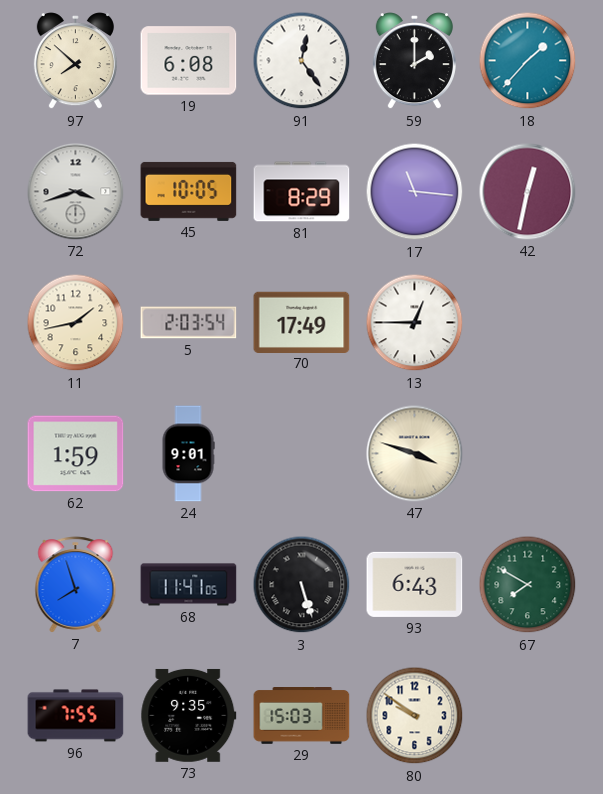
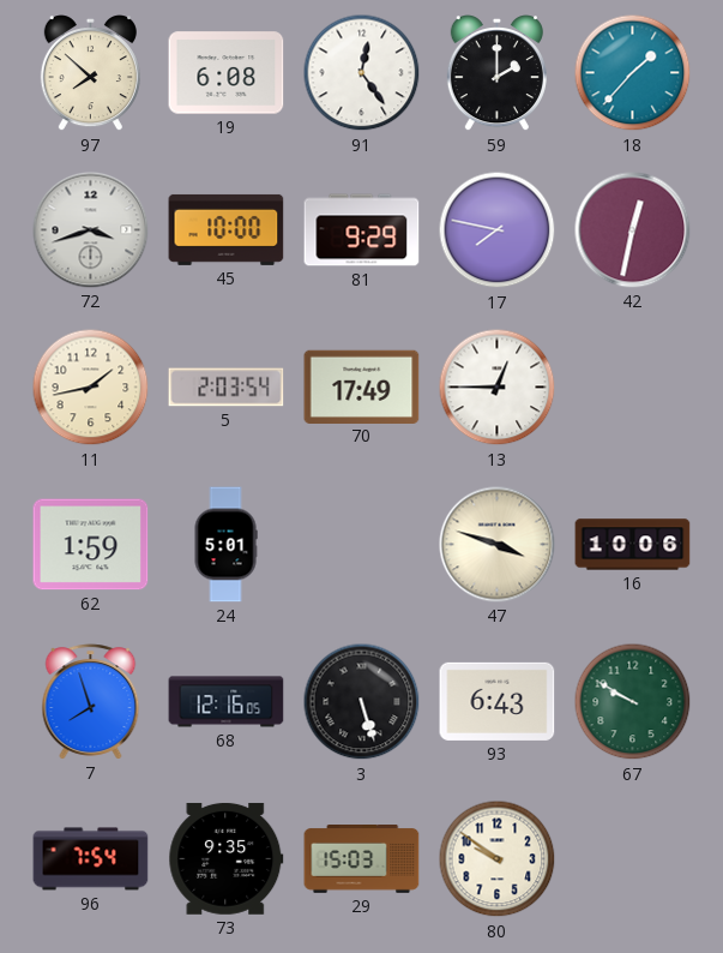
45: 10:05 -> 10:00
81: 8:29 -> 9:29
17: 11:16 -> 7:47
24: 9:01 -> 5:01
16: none -> 10:06
68: 11:41 -> 12:16
67: 7:50 -> 9:50
96: 7:55 -> 7:54
